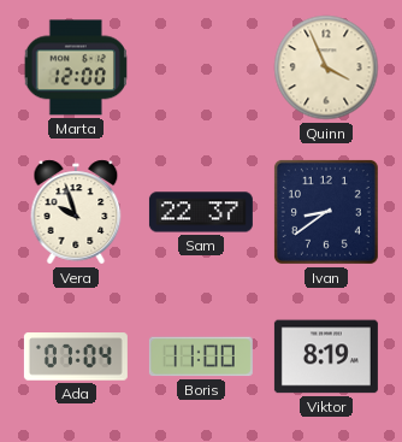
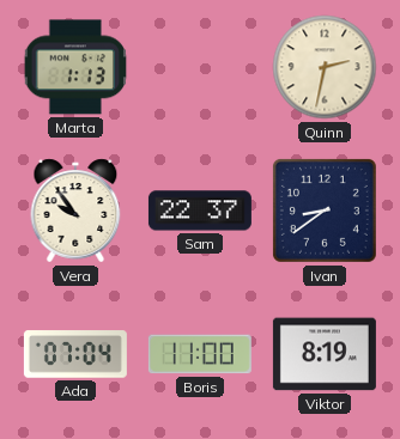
Marta: 12:00 -> 1:13
Quinn: 3:56 -> 2:32
Vera: 9:57 -> 9:54
